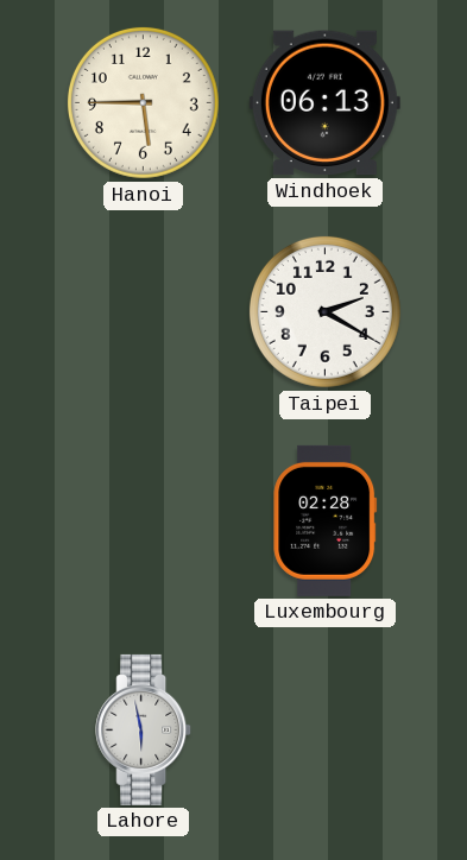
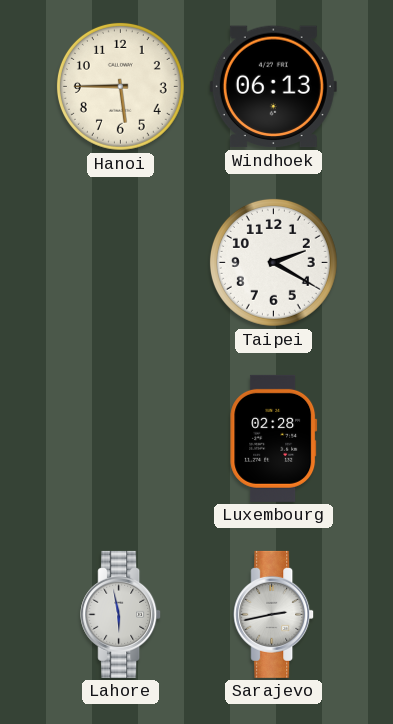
Sarajevo: none -> 2:43
